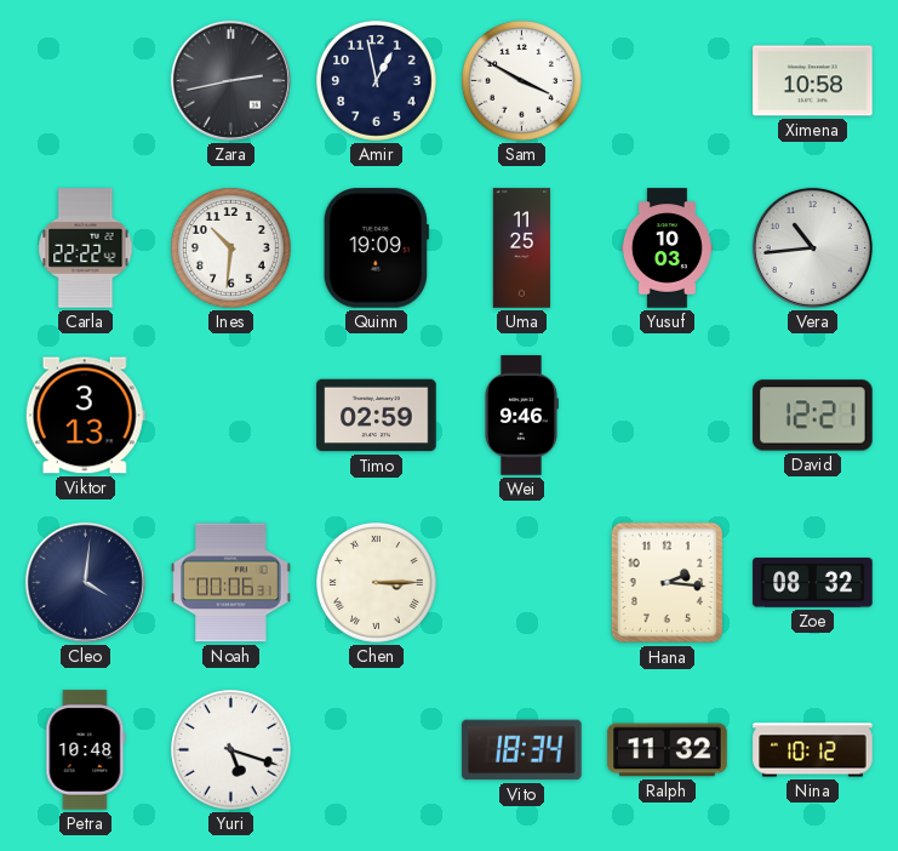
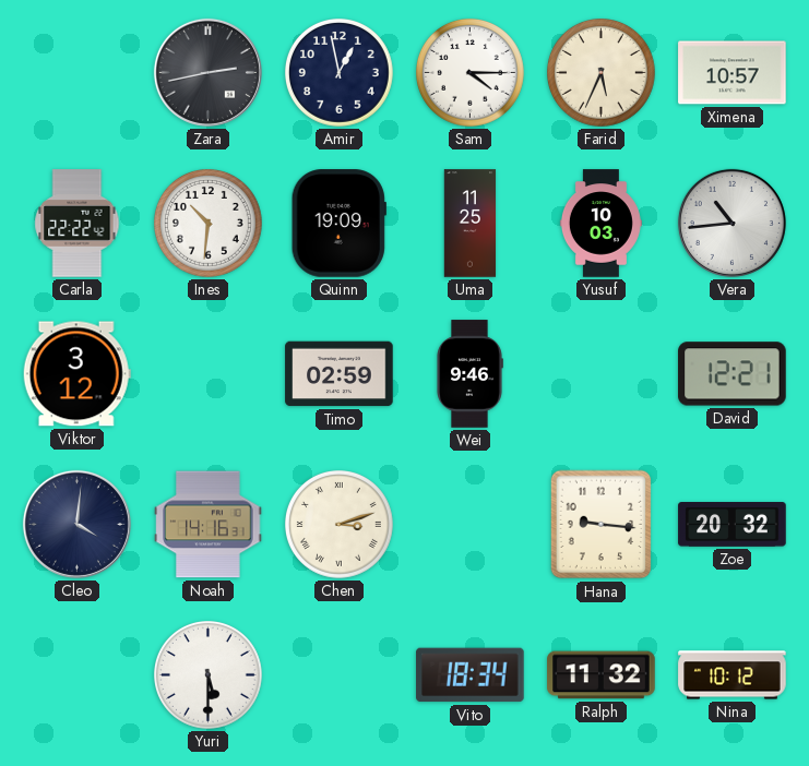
Sam: 3:50 -> 4:15
Farid: none -> 5:34
Ximena: 10:58 -> 10:57
Viktor: 3:13 -> 3:12
Noah: 00:06 -> 14:16
Chen: 3:15 -> 3:12
Hana: 2:16 -> 9:16
Zoe: 08:32 -> 20:32
Petra: 10:48 -> none
Yuri: 5:18 -> 5:30
